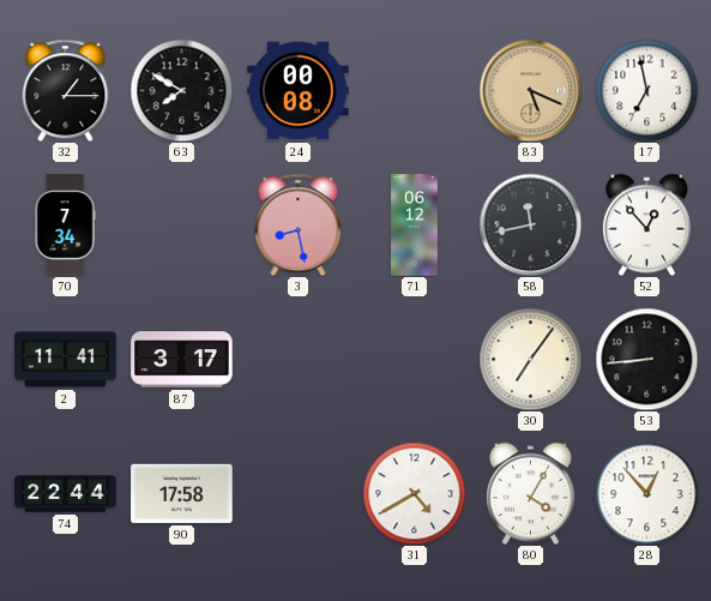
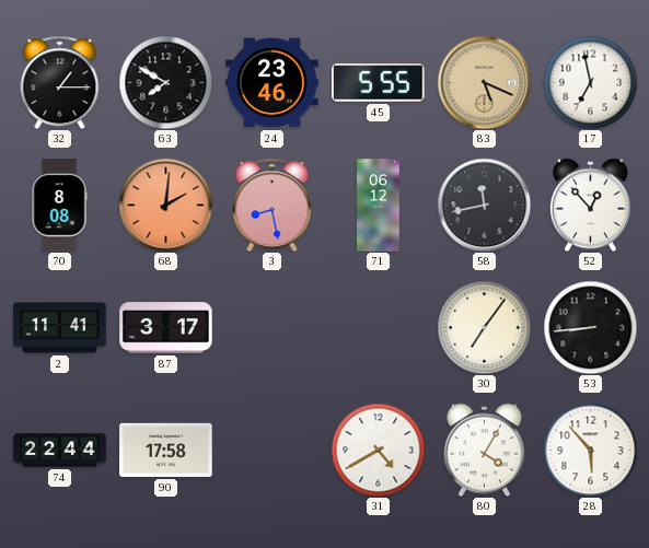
24: 00:08 -> 23:46
45: none -> 5:55
70: 7:34 -> 8:08
68: none -> 2:01
28: 12:53 -> 5:53
